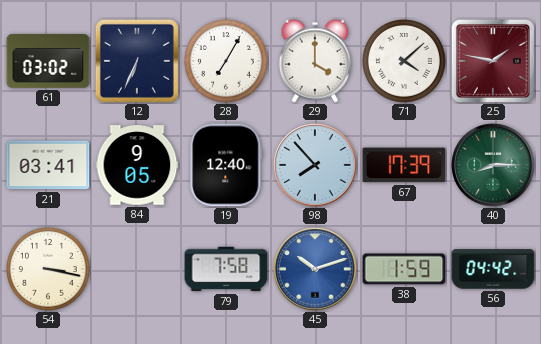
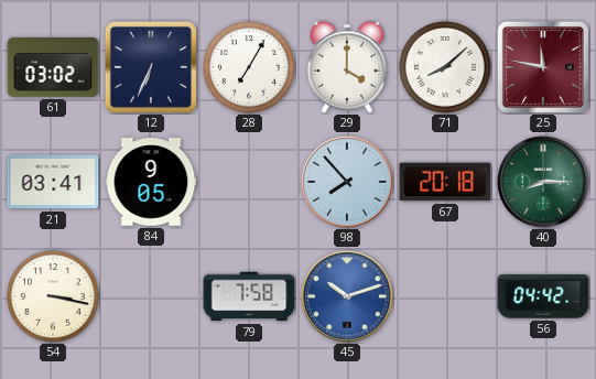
71: 4:08 -> 8:08
25: 1:47 -> 11:47
19: 12:40 -> none
67: 17:39 -> 20:18
38: 1:59 -> none
